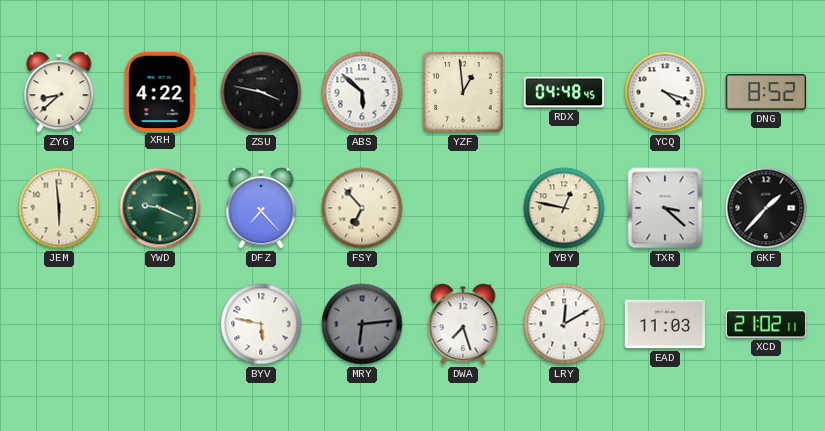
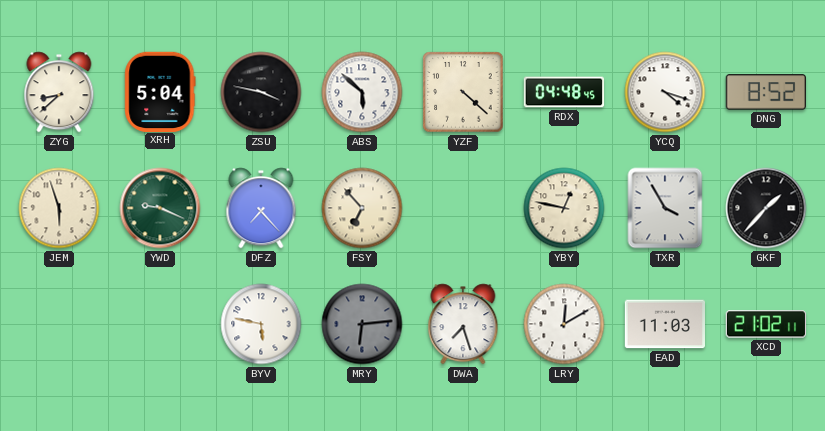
XRH: 4:22 -> 5:04
YZF: 12:59 -> 4:22
JEM: 5:59 -> 5:57
TXR: 3:22 -> 3:55
